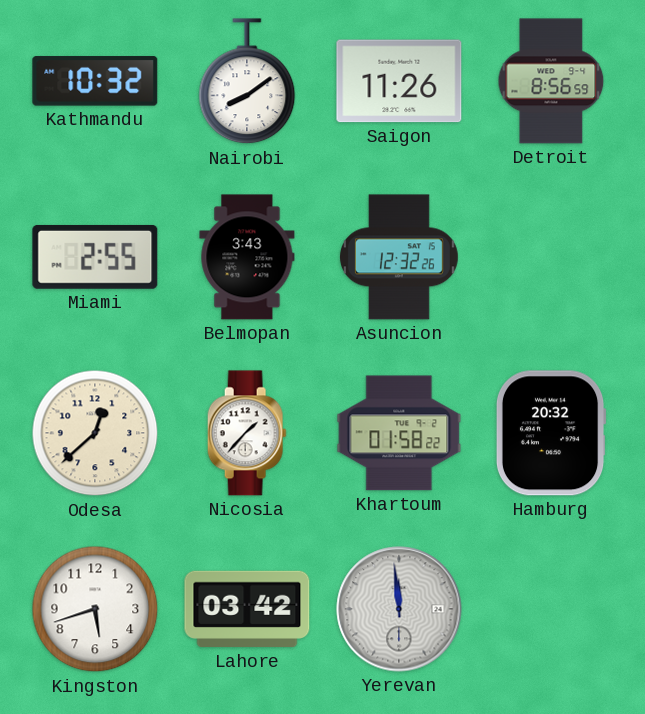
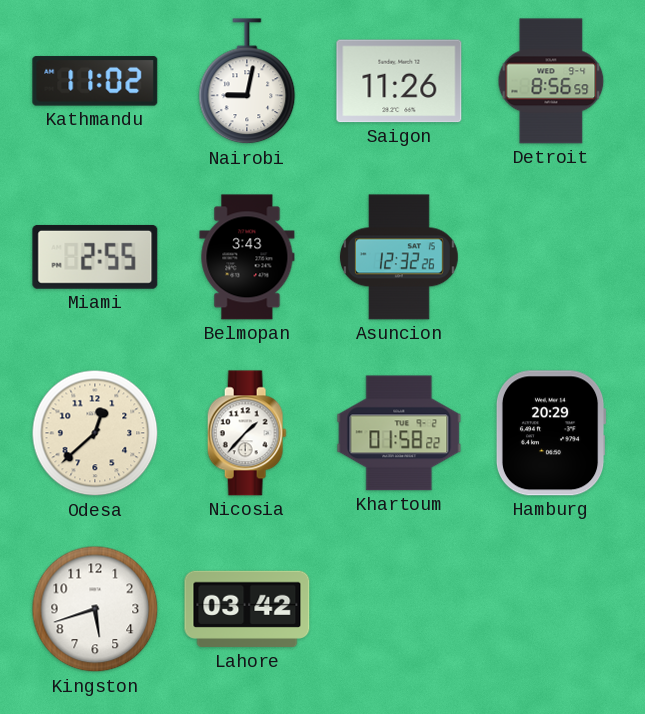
Kathmandu: 10:32 -> 11:02
Nairobi: 8:09 -> 9:02
Hamburg: 20:32 -> 20:29
Yerevan: 11:59 -> none
